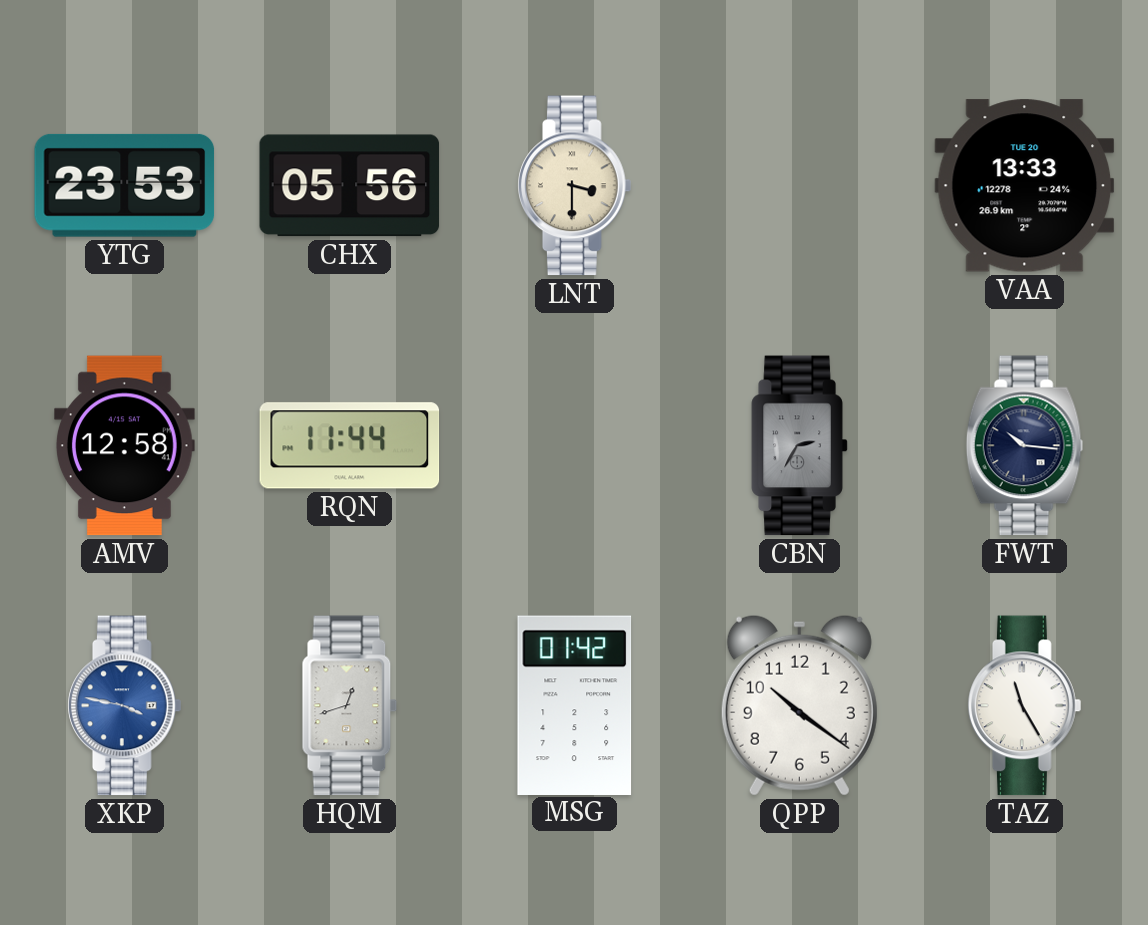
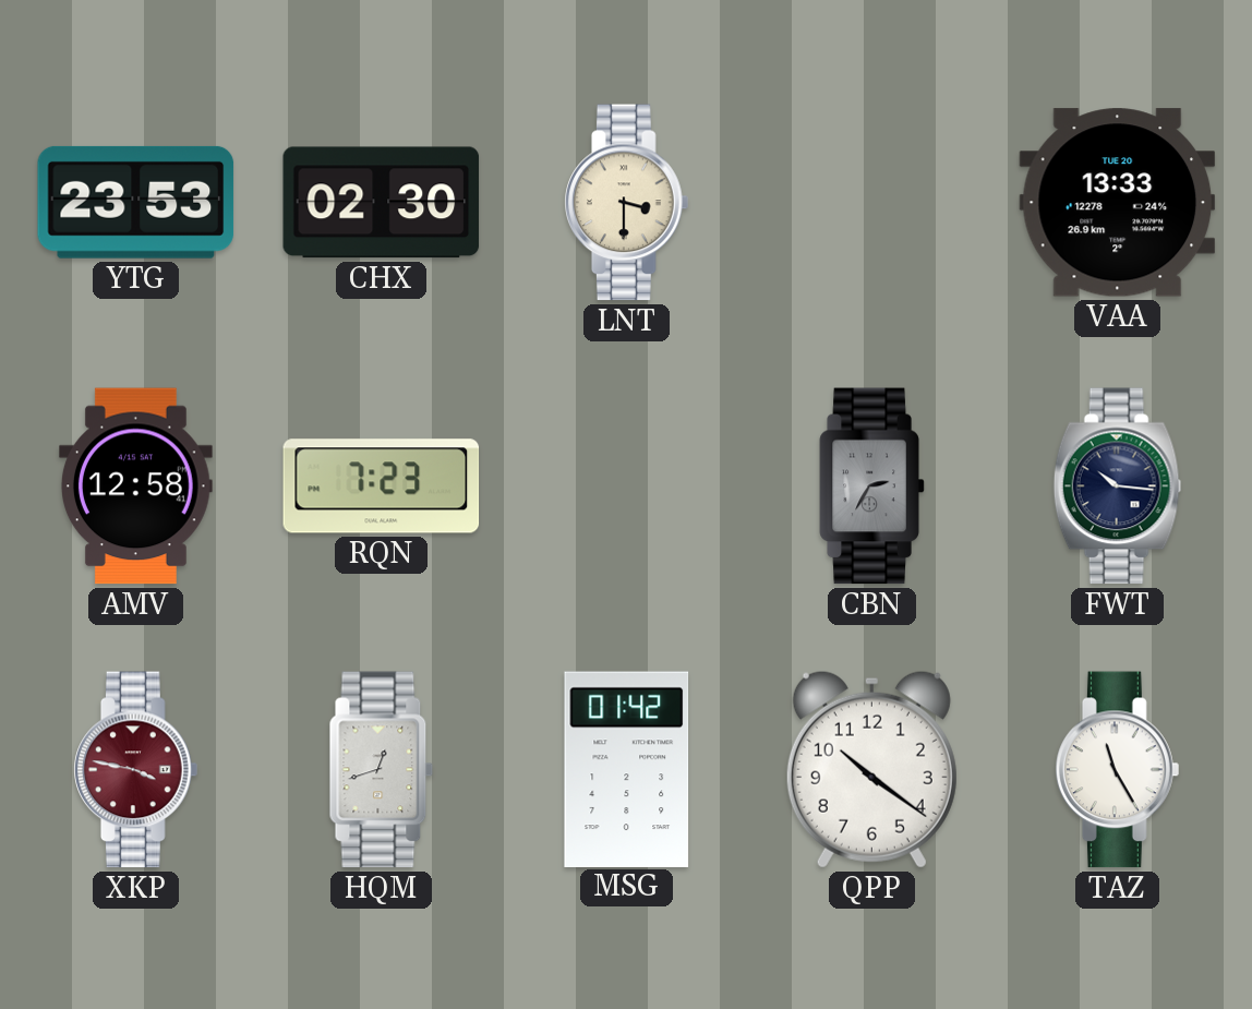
CHX: 05:56 -> 02:30
RQN: 11:44 -> 7:23
XKP dial: blue -> burgundy
